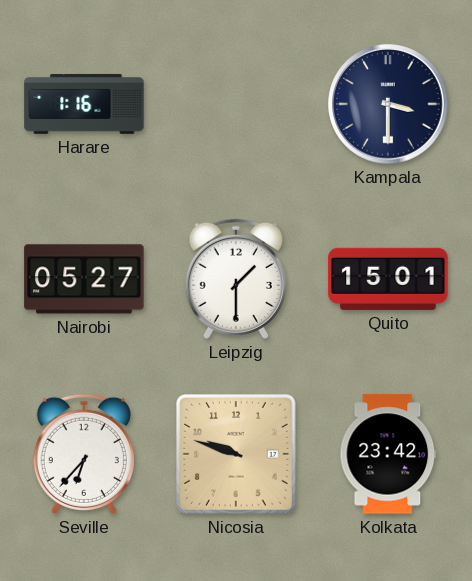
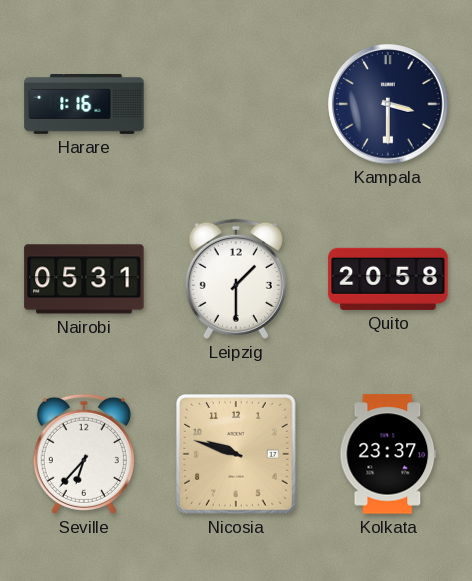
Nairobi: 05:27 -> 05:31
Quito: 15:01 -> 20:58
Kolkata: 23:42 -> 23:37
